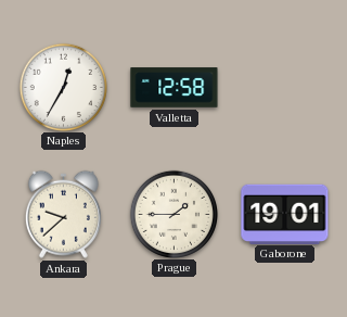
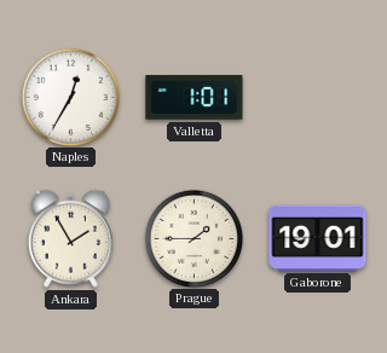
Valletta: 12:58 -> 1:01
Ankara: 9:38 -> 1:55
